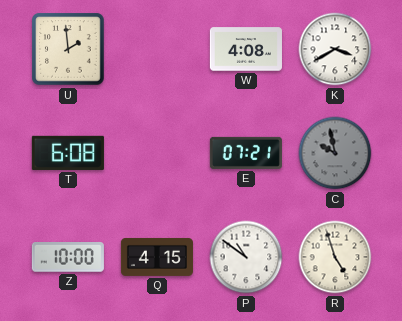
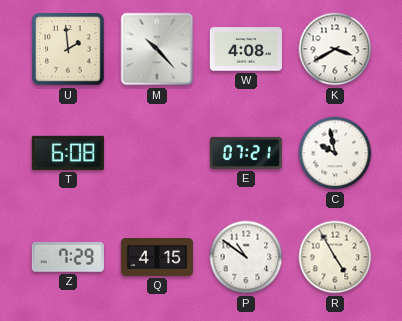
M: none -> 10:23
C dial: grey -> white
Z: 10:00 -> 7:29
R: 4:57 -> 4:55
